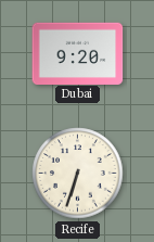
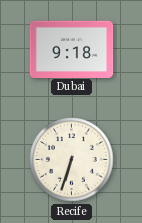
Dubai: 9:20 -> 9:18
